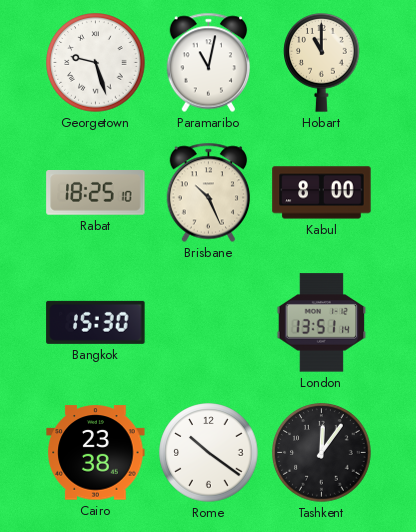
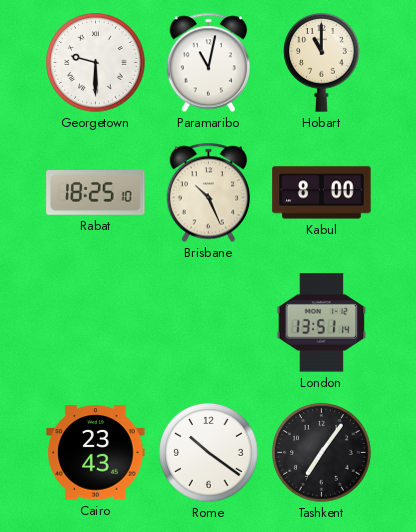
Georgetown: 9:27 -> 9:30
Bangkok: 15:30 -> none
Cairo: 23:38 -> 23:43
Tashkent: 12:06 -> 7:06
